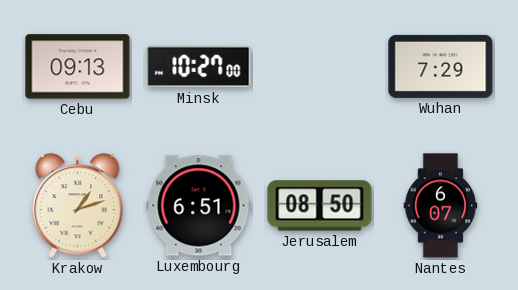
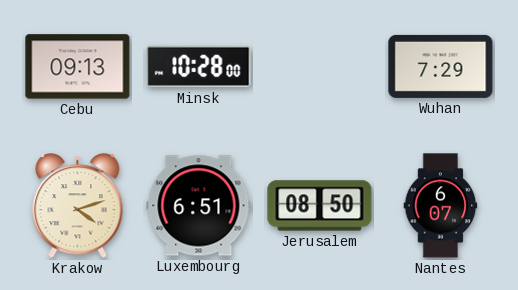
Minsk: 10:27 -> 10:28
Krakow: 1:12 -> 4:12
